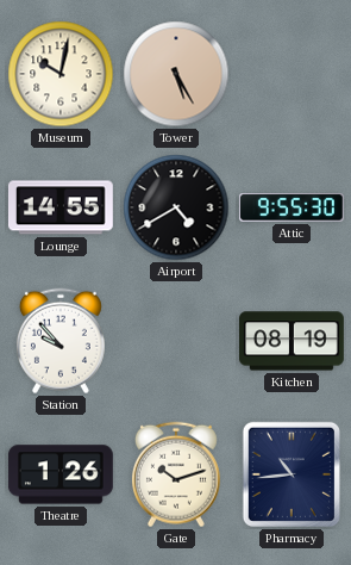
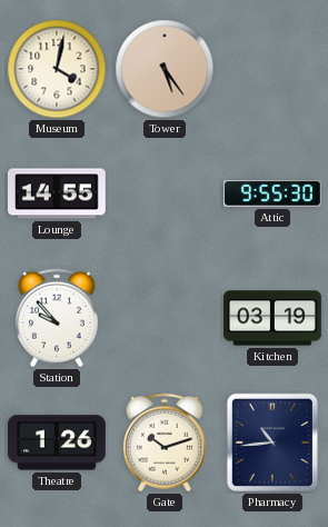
Museum: 10:02 -> 4:02
Tower: 5:25 -> 5:24
Airport: 4:40 -> none
Kitchen: 08:19 -> 03:19
